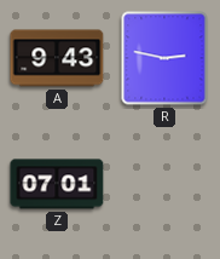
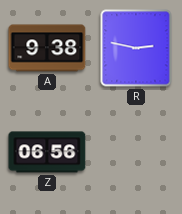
A: 9:43 -> 9:38
Z: 07:01 -> 06:56
